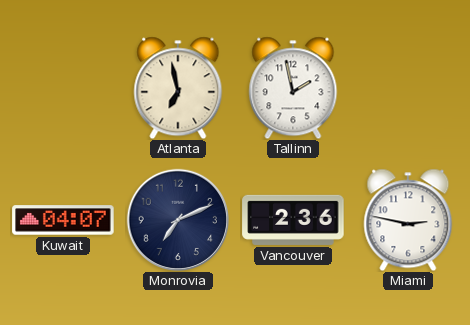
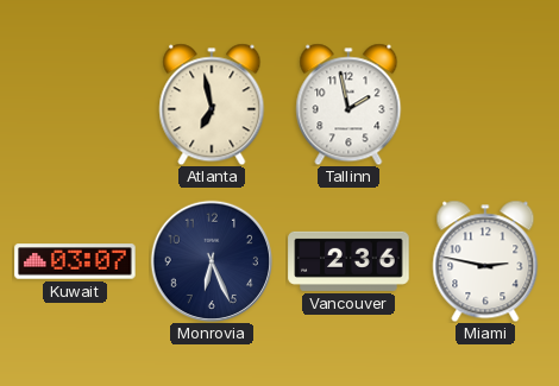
Kuwait: 04:07 -> 03:07
Monrovia: 7:11 -> 6:26
